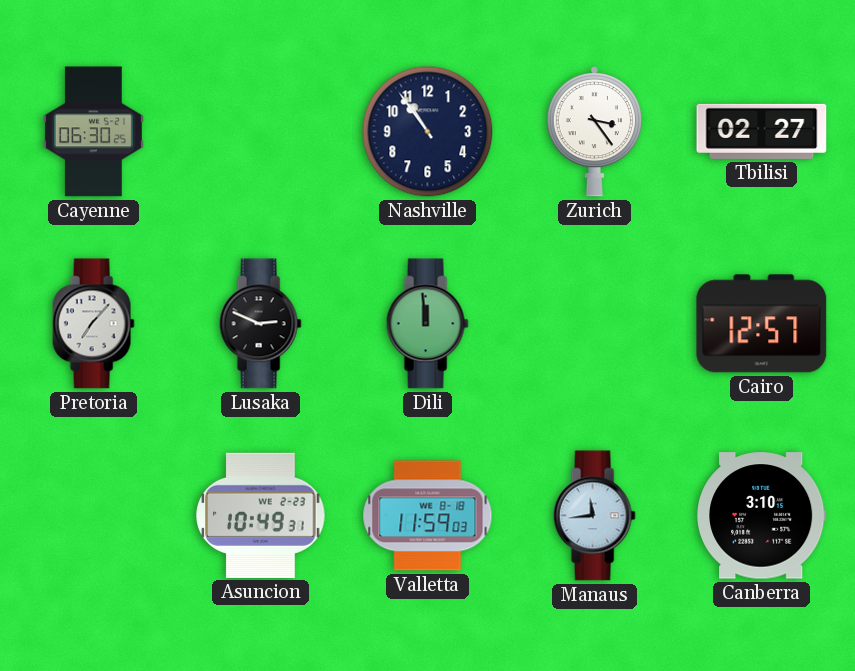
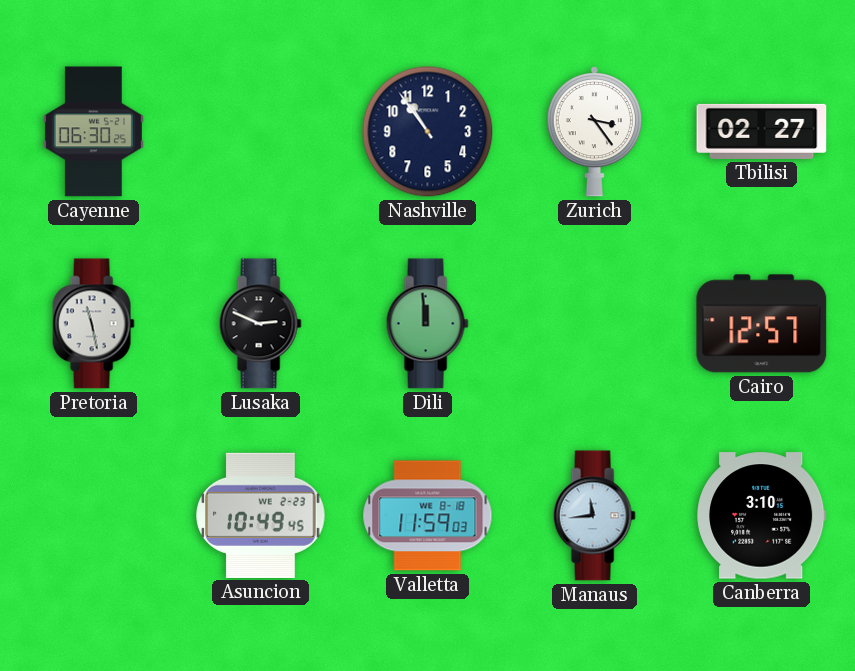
Pretoria: 7:07 -> 11:28
Asuncion: 10:49:31 -> 10:49:45
